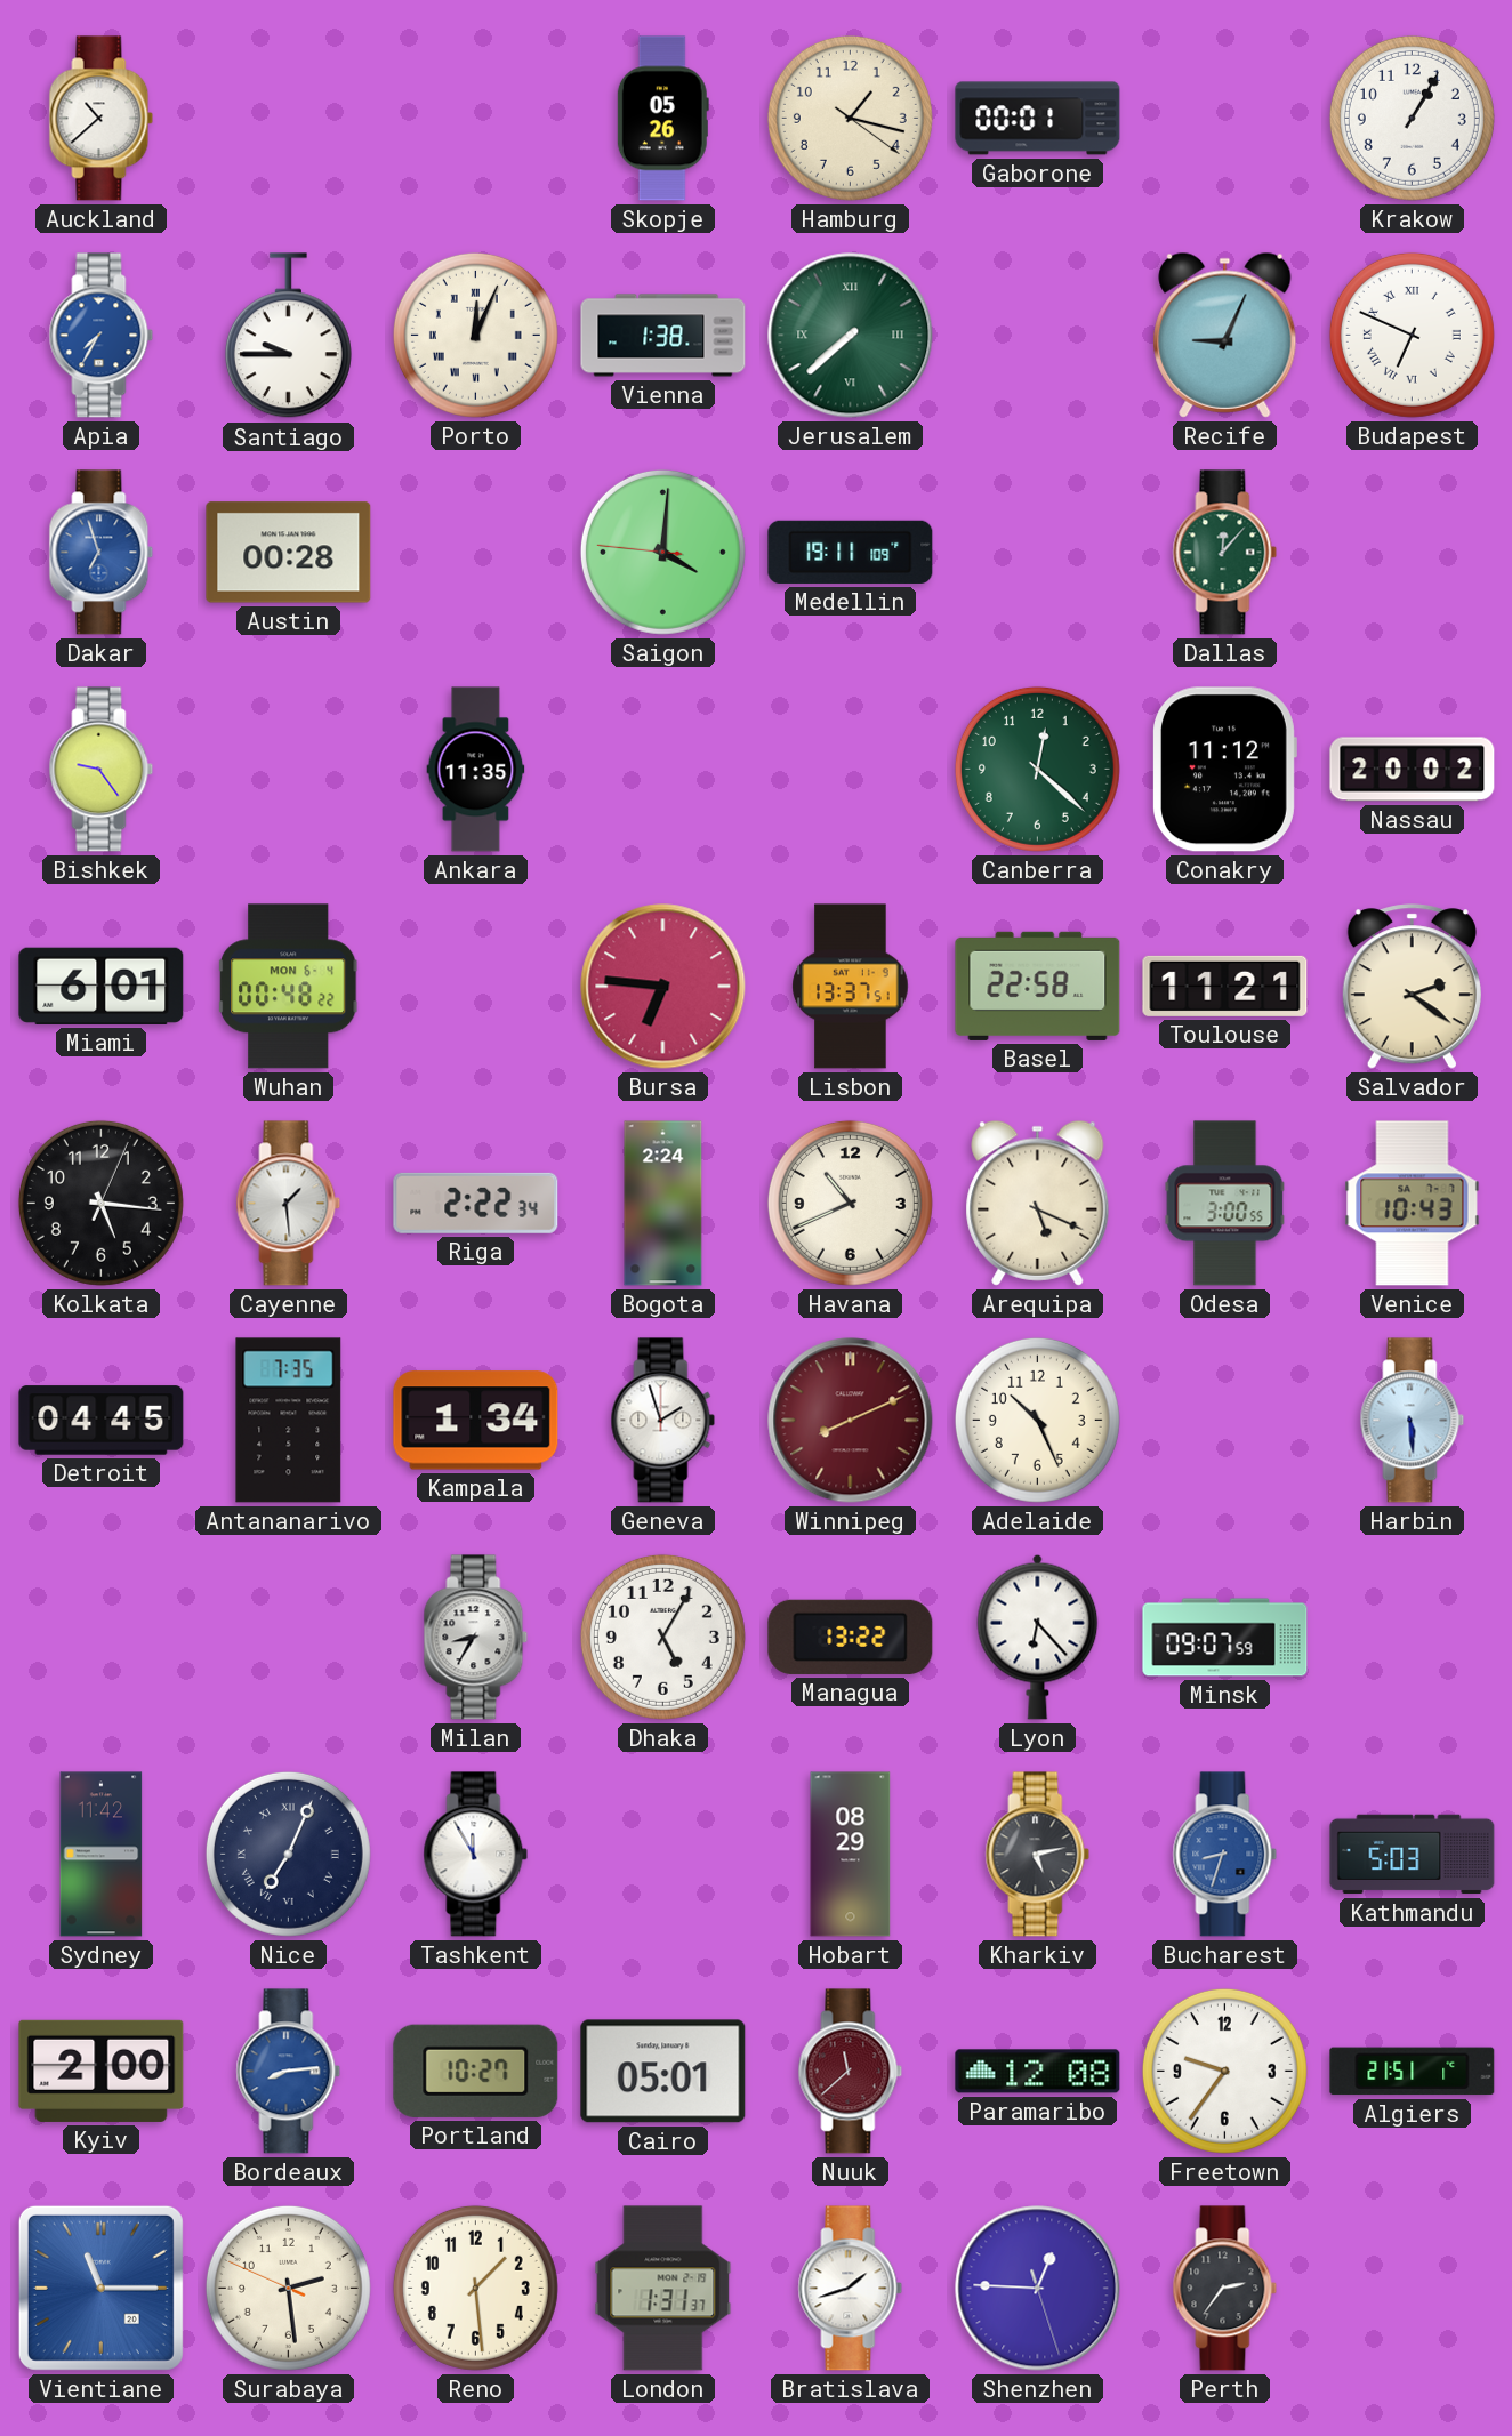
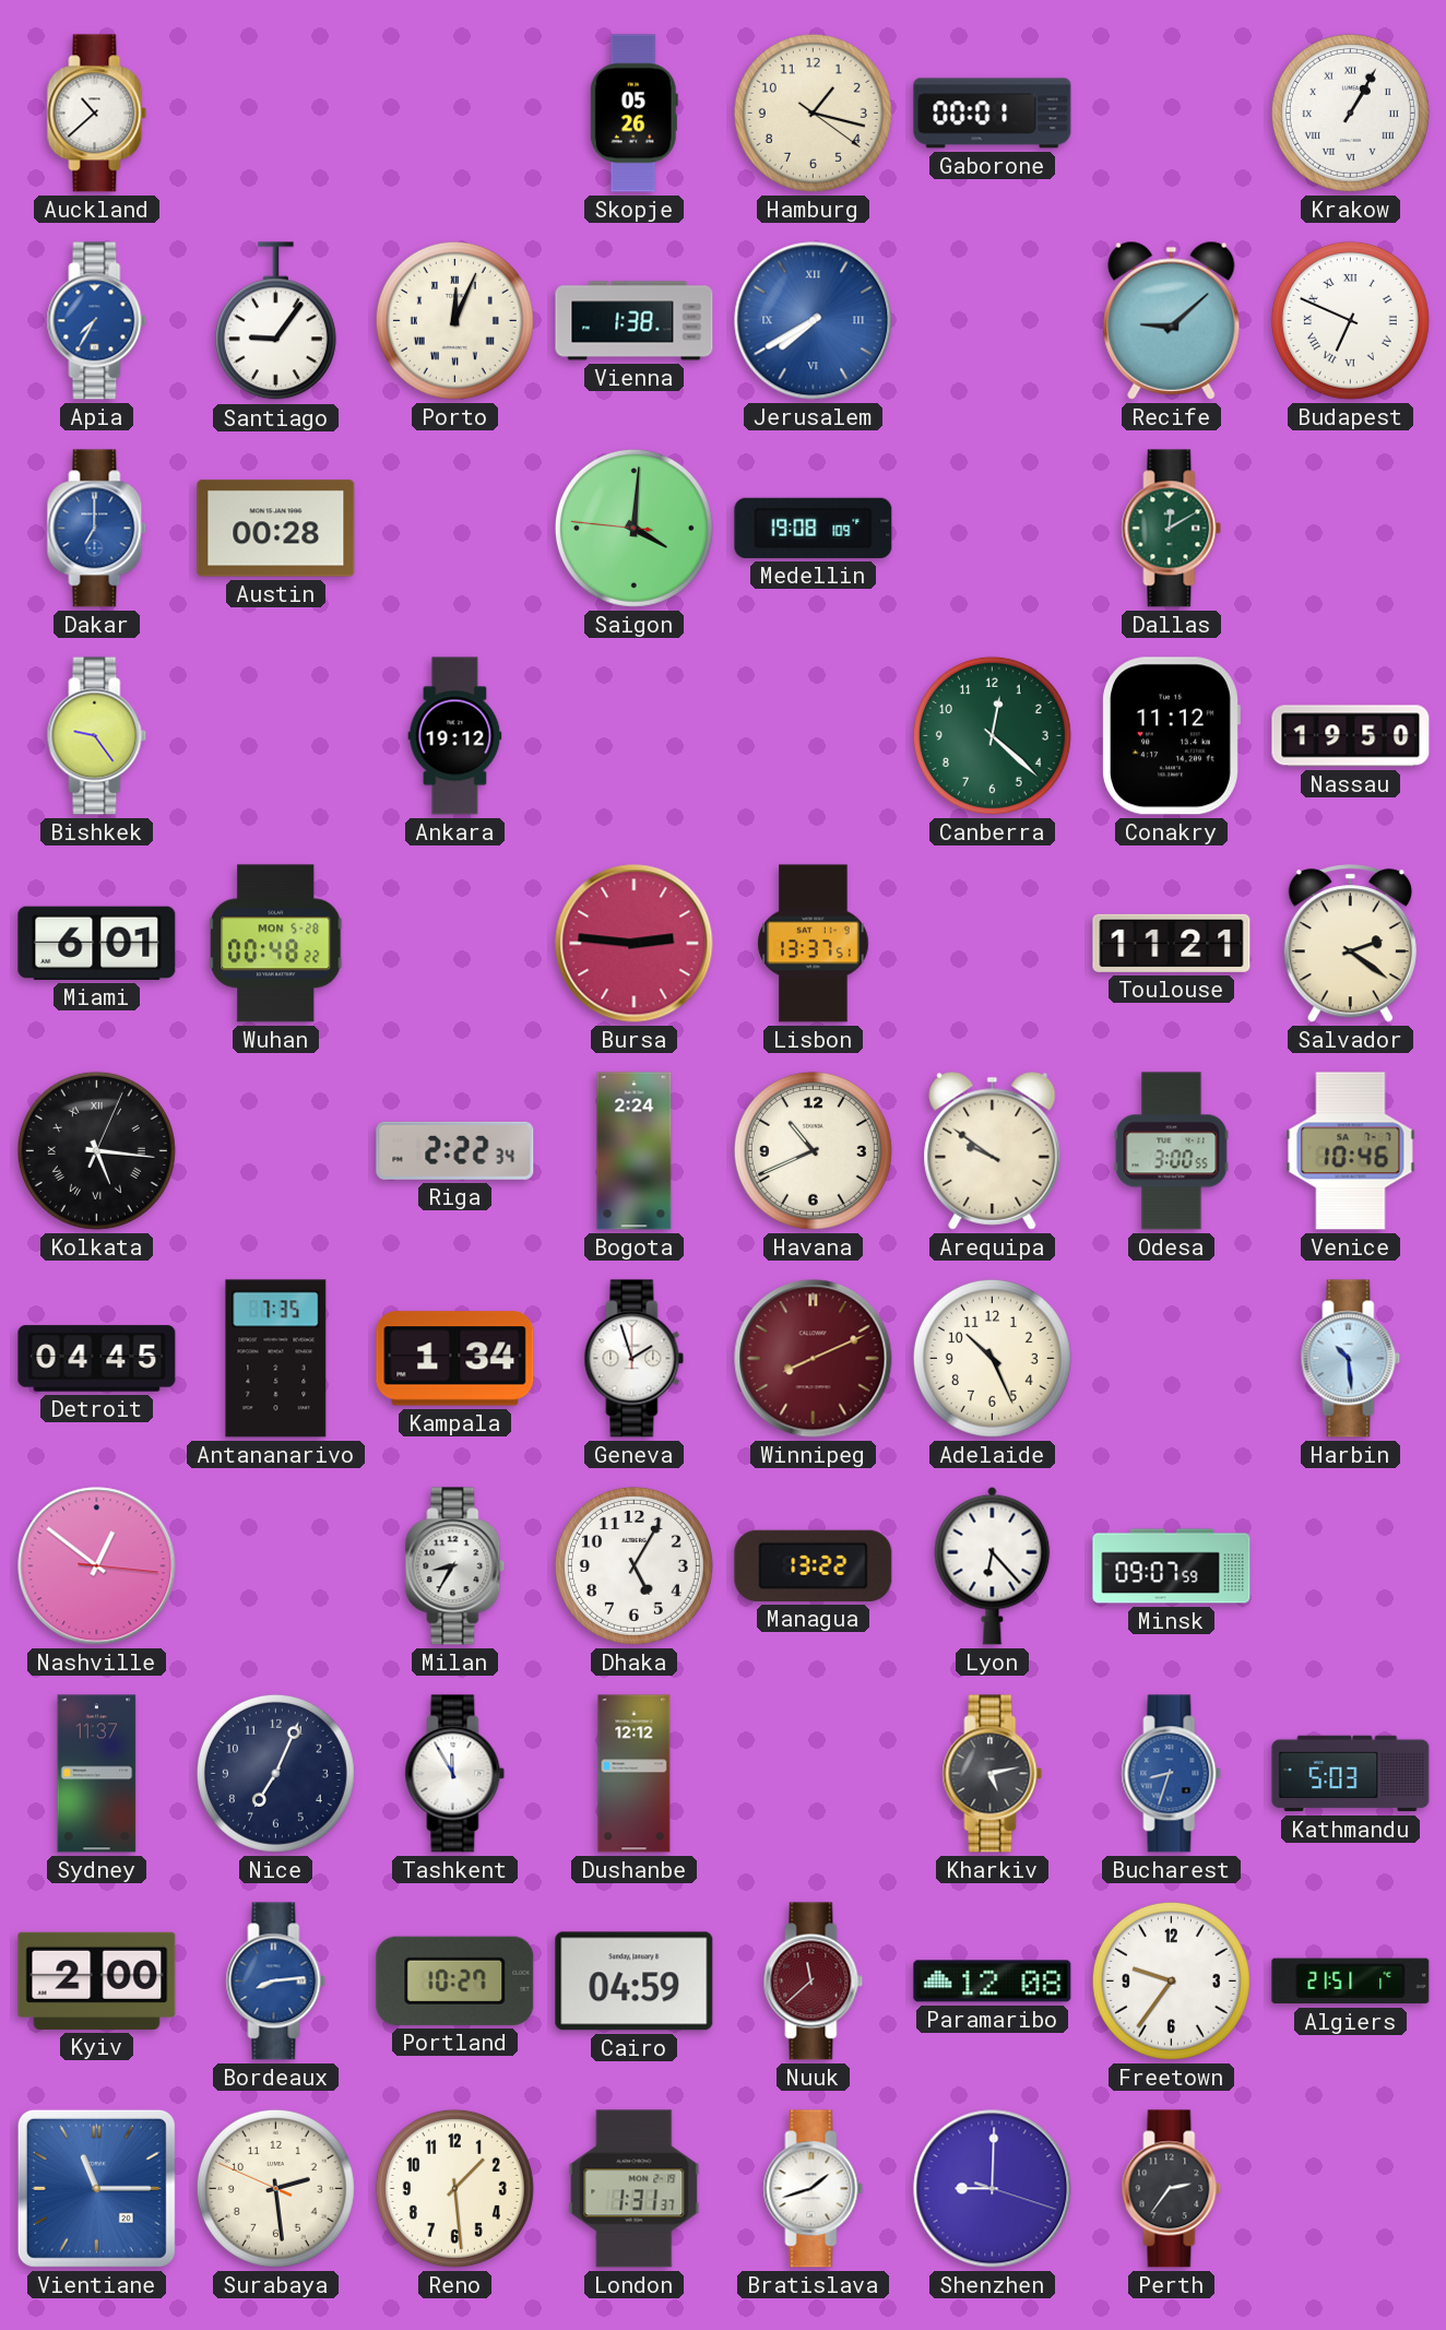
Krakow numerals: Arabic -> Roman
Santiago: 9:45 -> 9:06
Jerusalem: 7:38 -> 7:40
Jerusalem dial: green -> blue
Recife: 9:04 -> 9:08
Dakar: 6:57 -> 7:00
Medellin: 19:11 -> 19:08
Dallas: 12:07 -> 12:10
Ankara: 11:35 -> 19:12
Nassau: 20:02 -> 19:50
Wuhan date: MON 6-4 -> MON 5-28
Bursa: 6:46 -> 2:46
Basel: 22:58 -> none
Kolkata numerals: Arabic -> Roman
Cayenne: 1:29 -> none
Arequipa: 5:19 -> 9:51
Venice: 10:43 -> 10:46
Harbin: 5:29 -> 10:29
Nashville: none -> 12:51
Sydney: 11:42 -> 11:37
Nice numerals: Roman -> Arabic
Dushanbe: none -> 12:12
Hobart: 08:29 -> none
Cairo: 05:01 -> 04:59
Shenzhen: 12:45 -> 9:00
